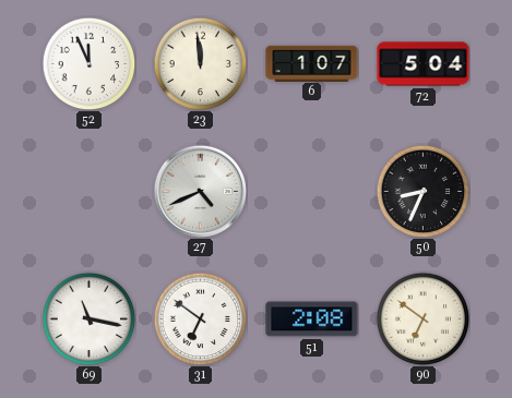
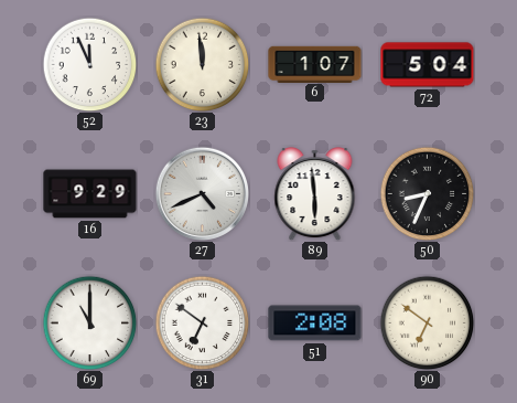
16: none -> 9:29
89: none -> 5:59
69: 11:17 -> 11:00
